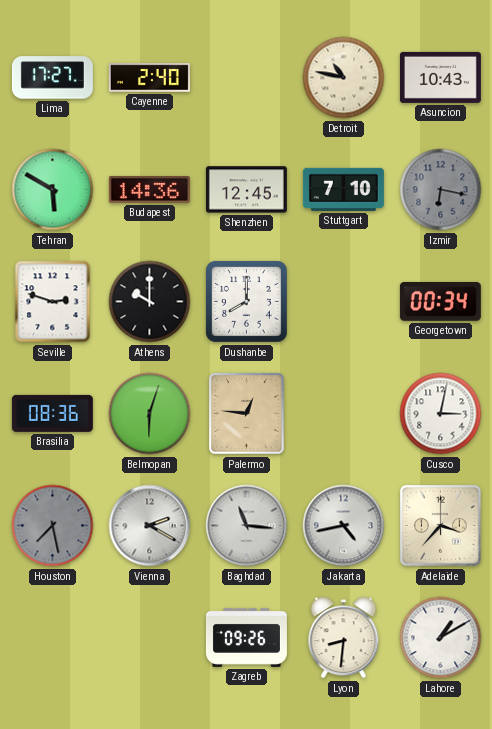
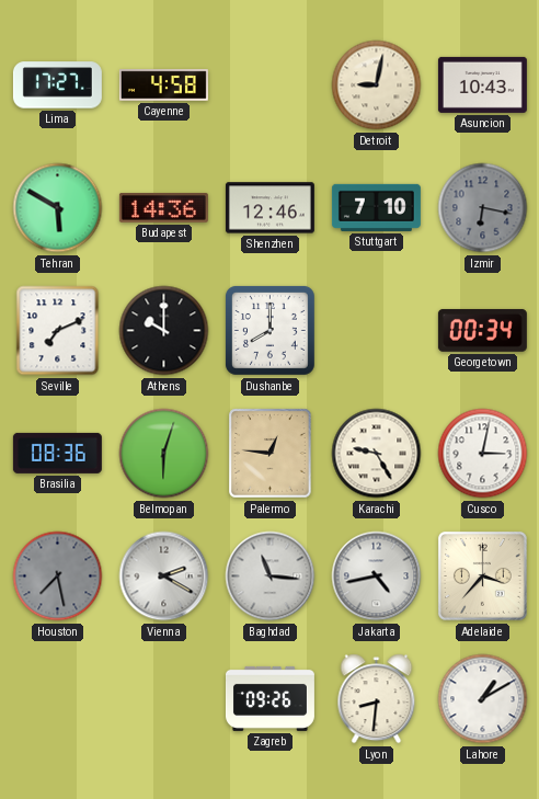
Cayenne: 2:40 -> 4:58
Detroit: 10:47 -> 9:02
Shenzhen: 12:45 -> 12:46
Seville: 2:48 -> 7:11
Karachi: none -> 9:25
